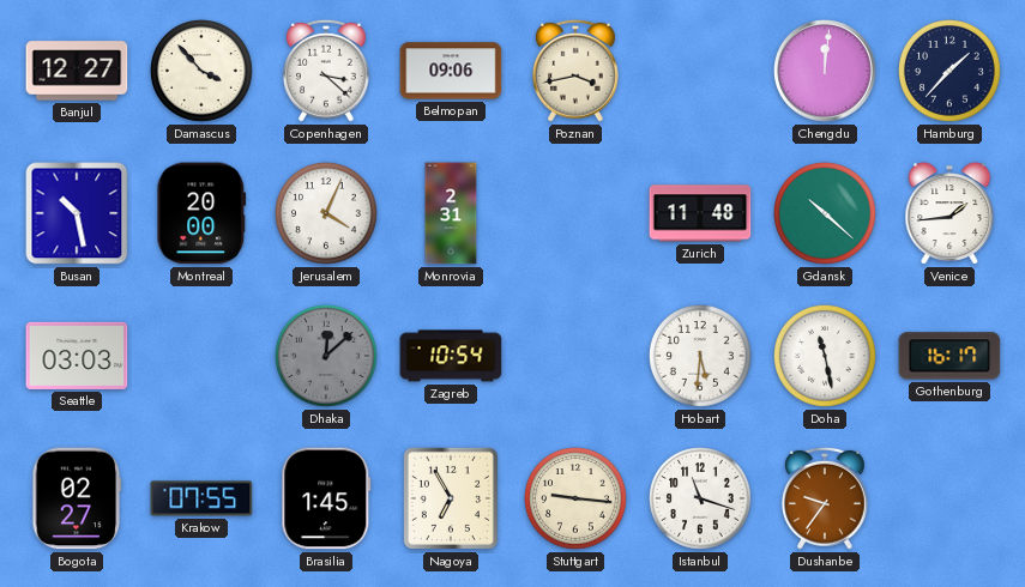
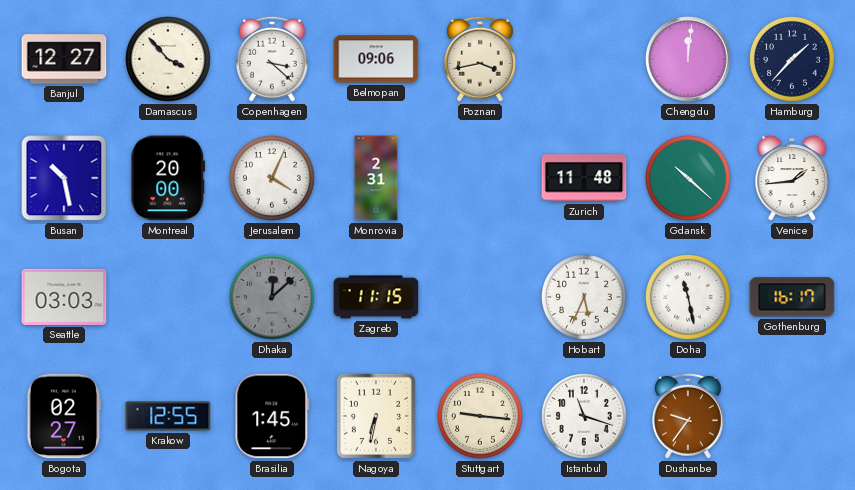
Zagreb: 10:54 -> 11:15
Hobart: 5:31 -> 5:34
Krakow: 07:55 -> 12:55
Nagoya: 6:55 -> 6:32
